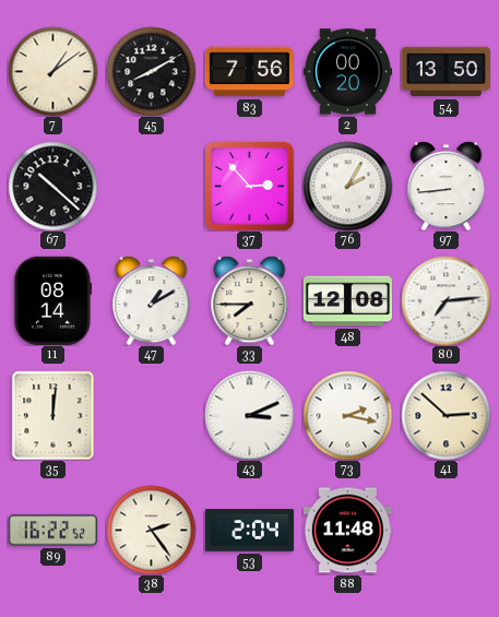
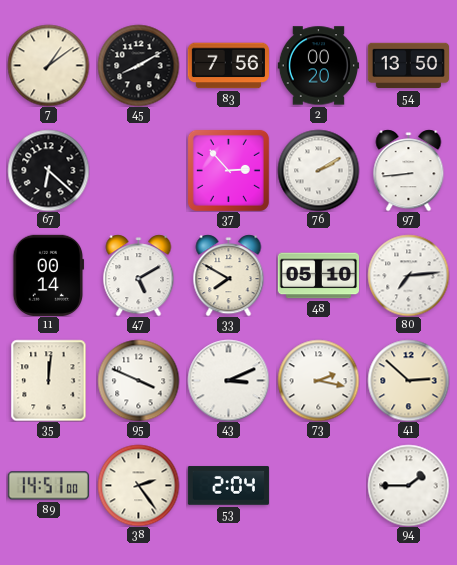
67: 10:22 -> 6:22
76: 2:05 -> 2:10
11: 08:14 -> 00:14
47: 1:10 -> 5:10
33: 7:45 -> 7:50
48: 12:08 -> 05:10
95: none -> 3:49
89: 16:22 -> 14:51
88: 11:48 -> none
94: none -> 1:45
